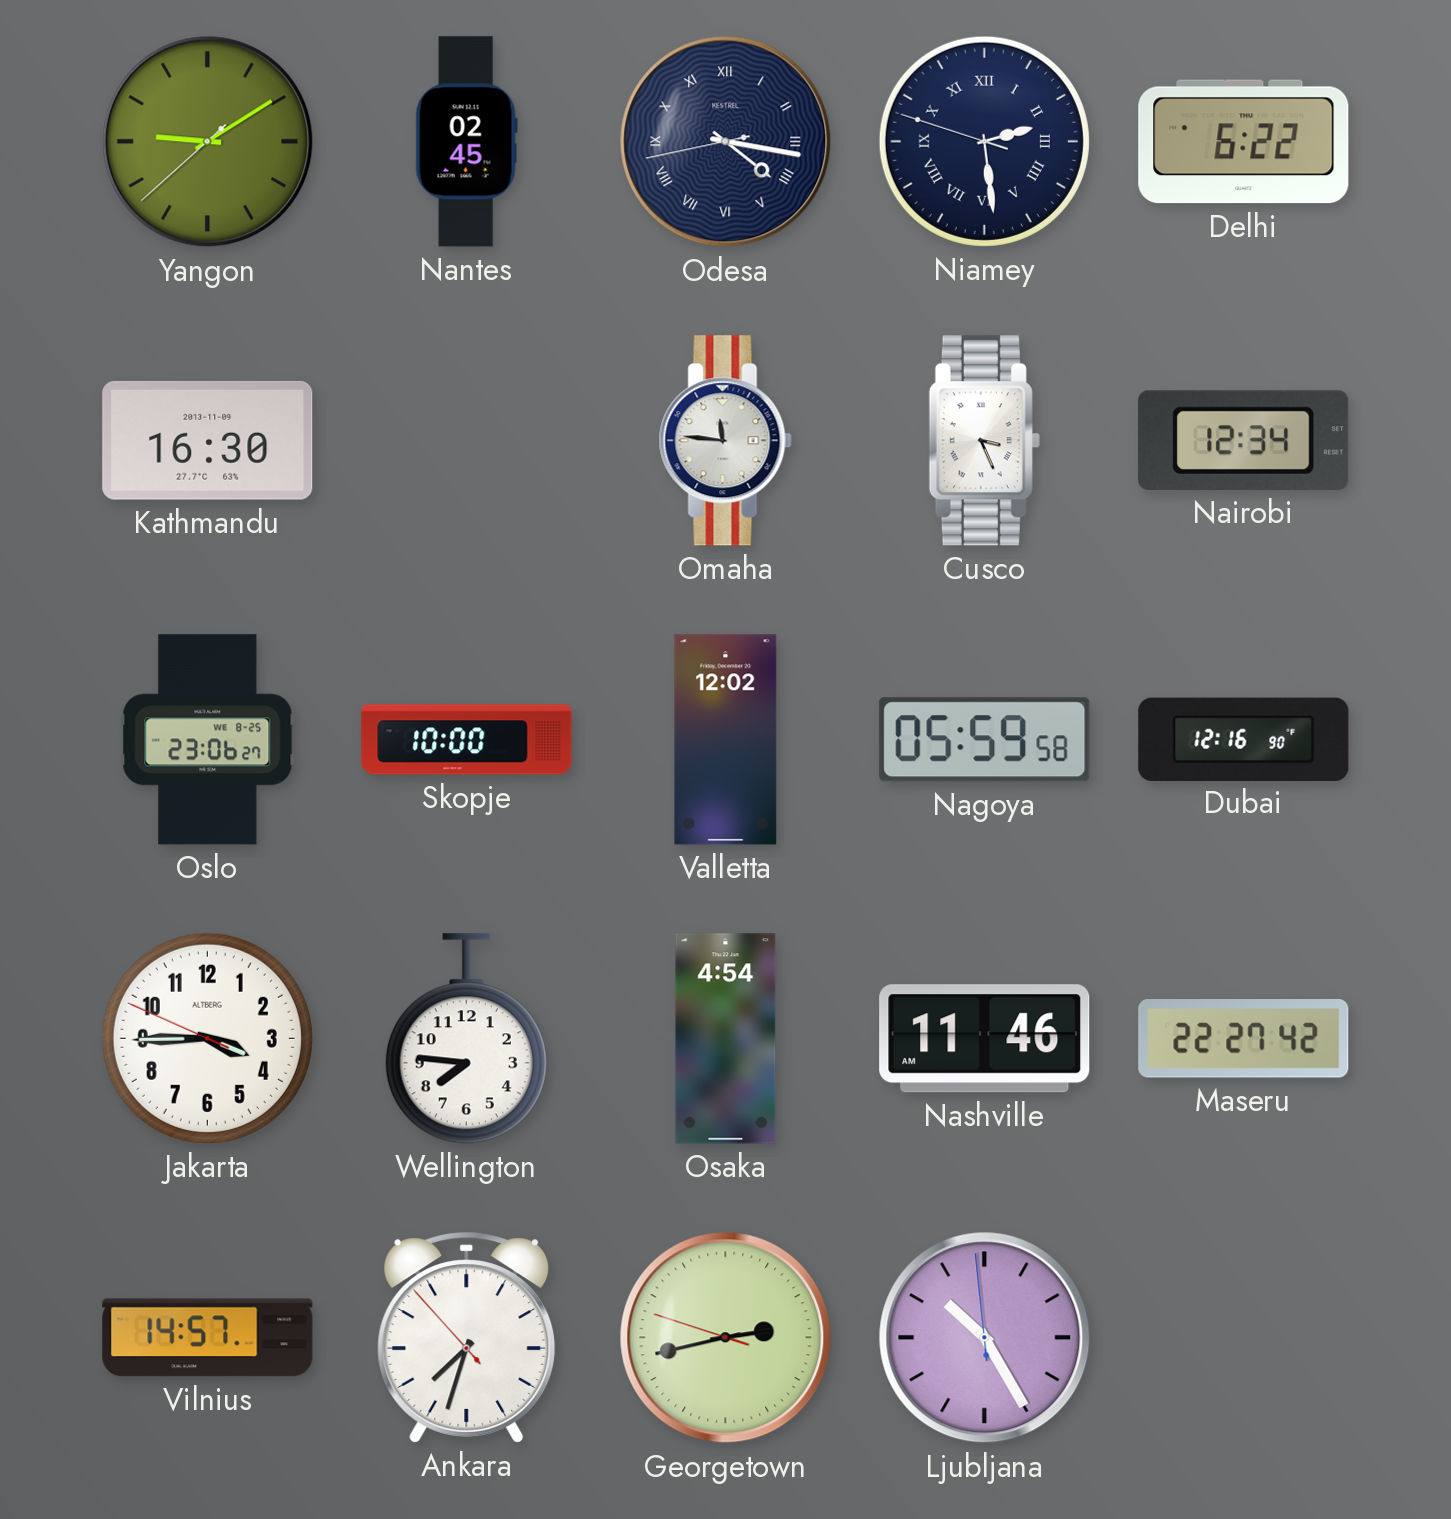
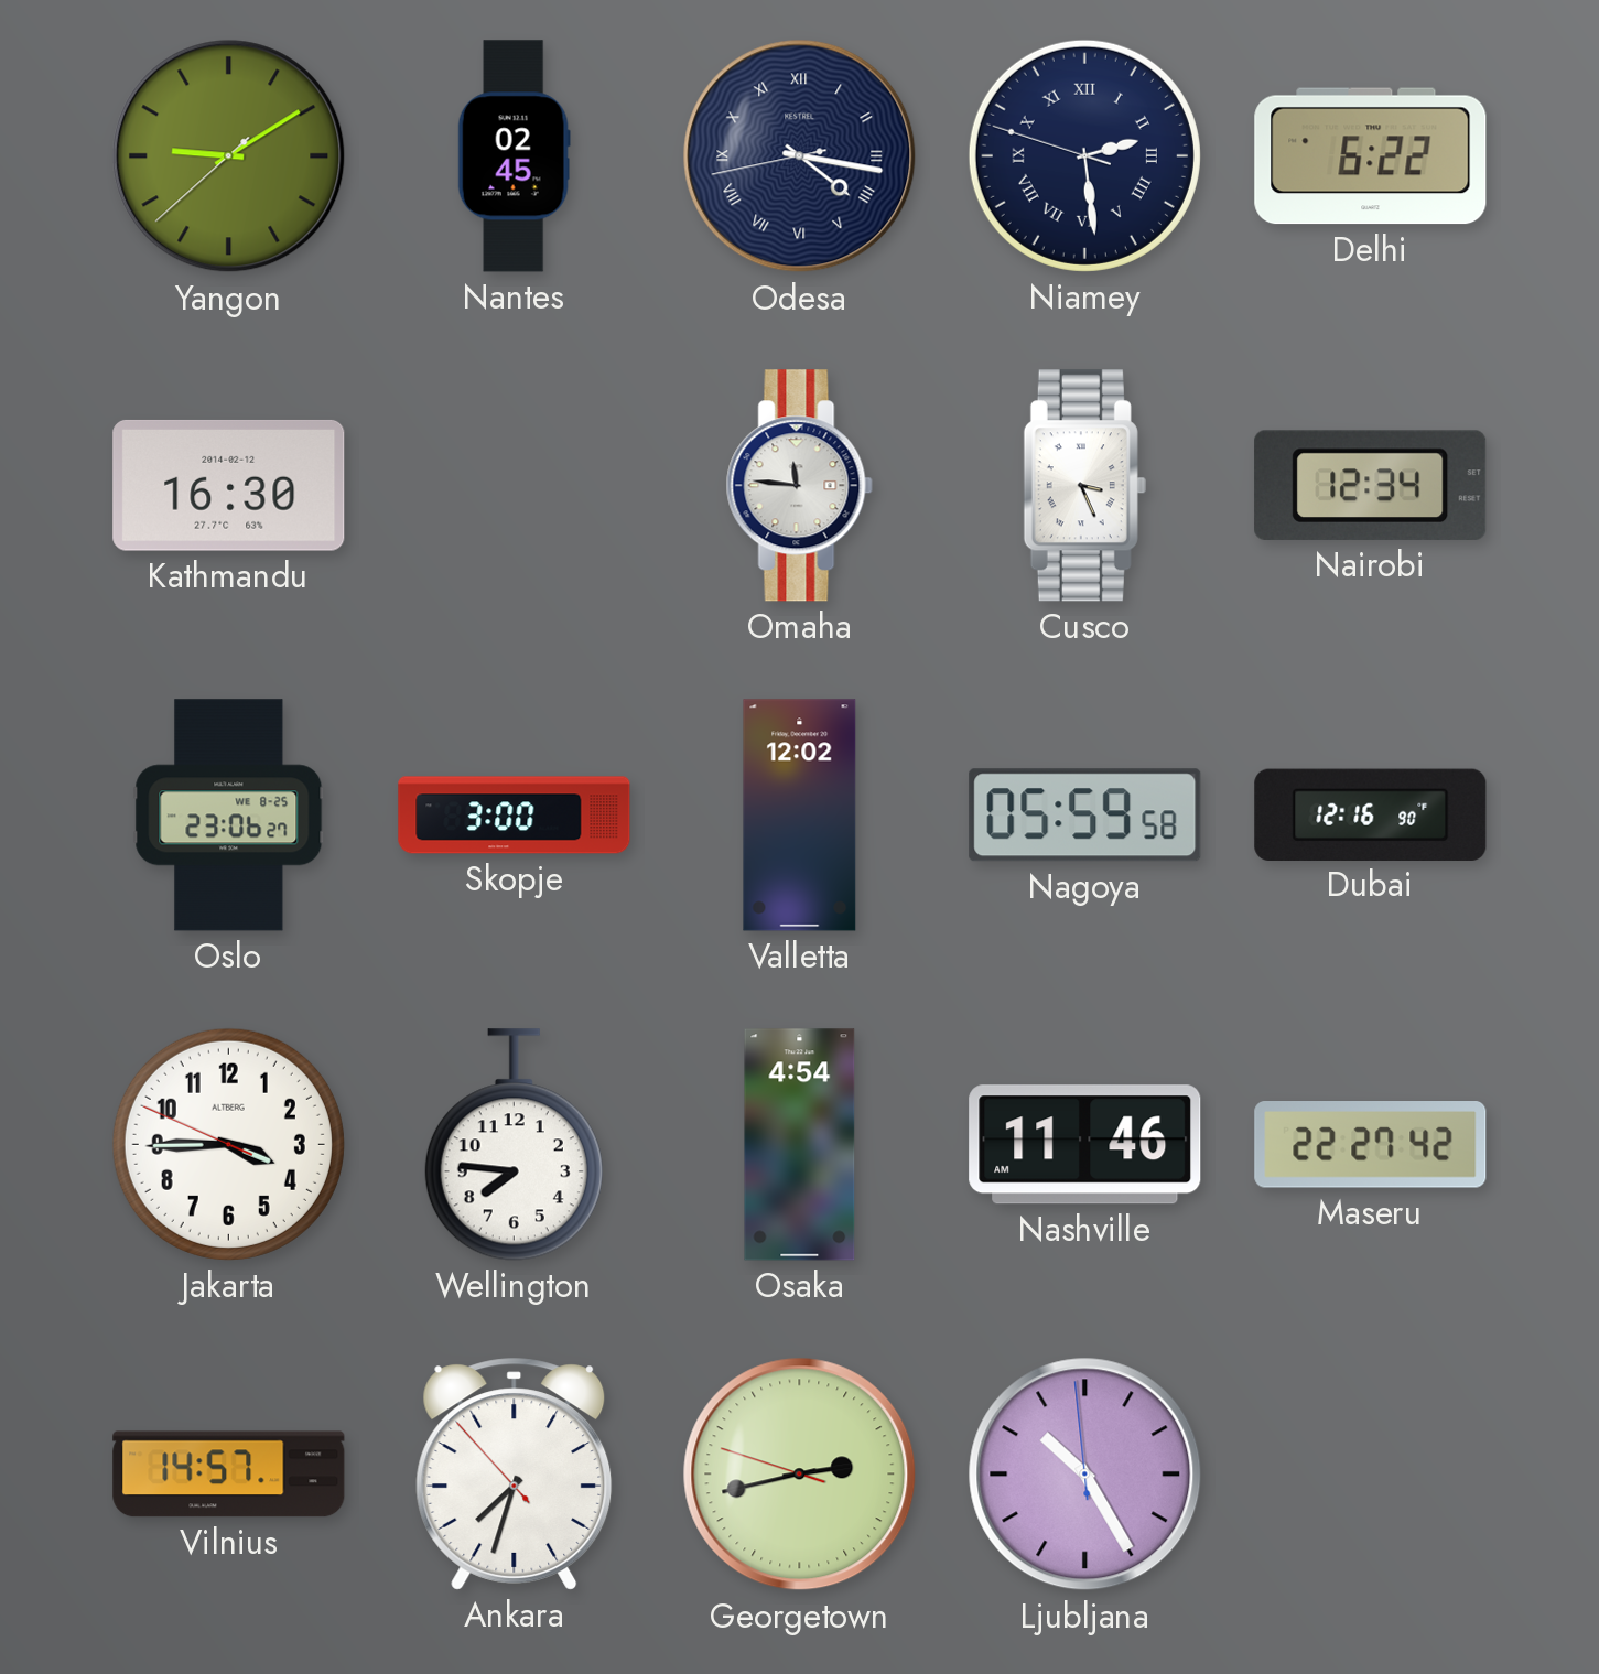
Kathmandu date: 2013-11-09 -> 2014-02-12
Skopje: 10:00 -> 3:00
